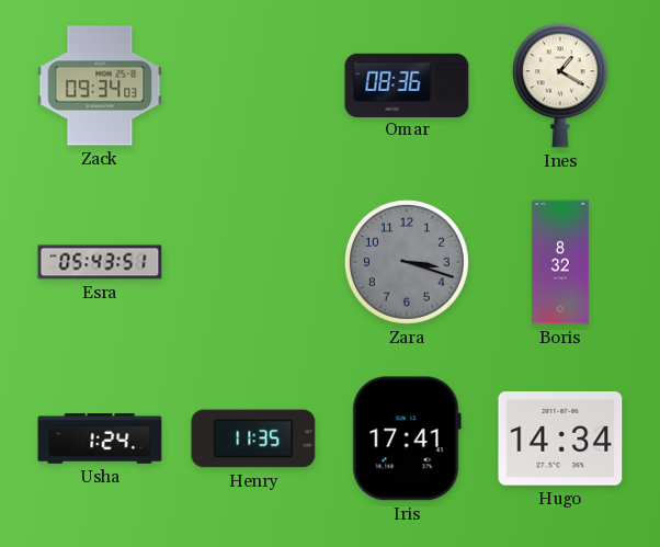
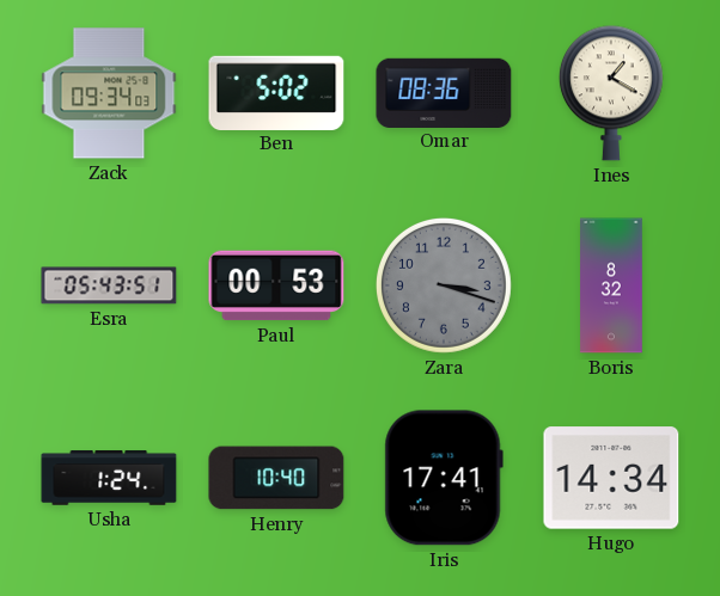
Ben: none -> 5:02
Paul: none -> 00:53
Henry: 11:35 -> 10:40
